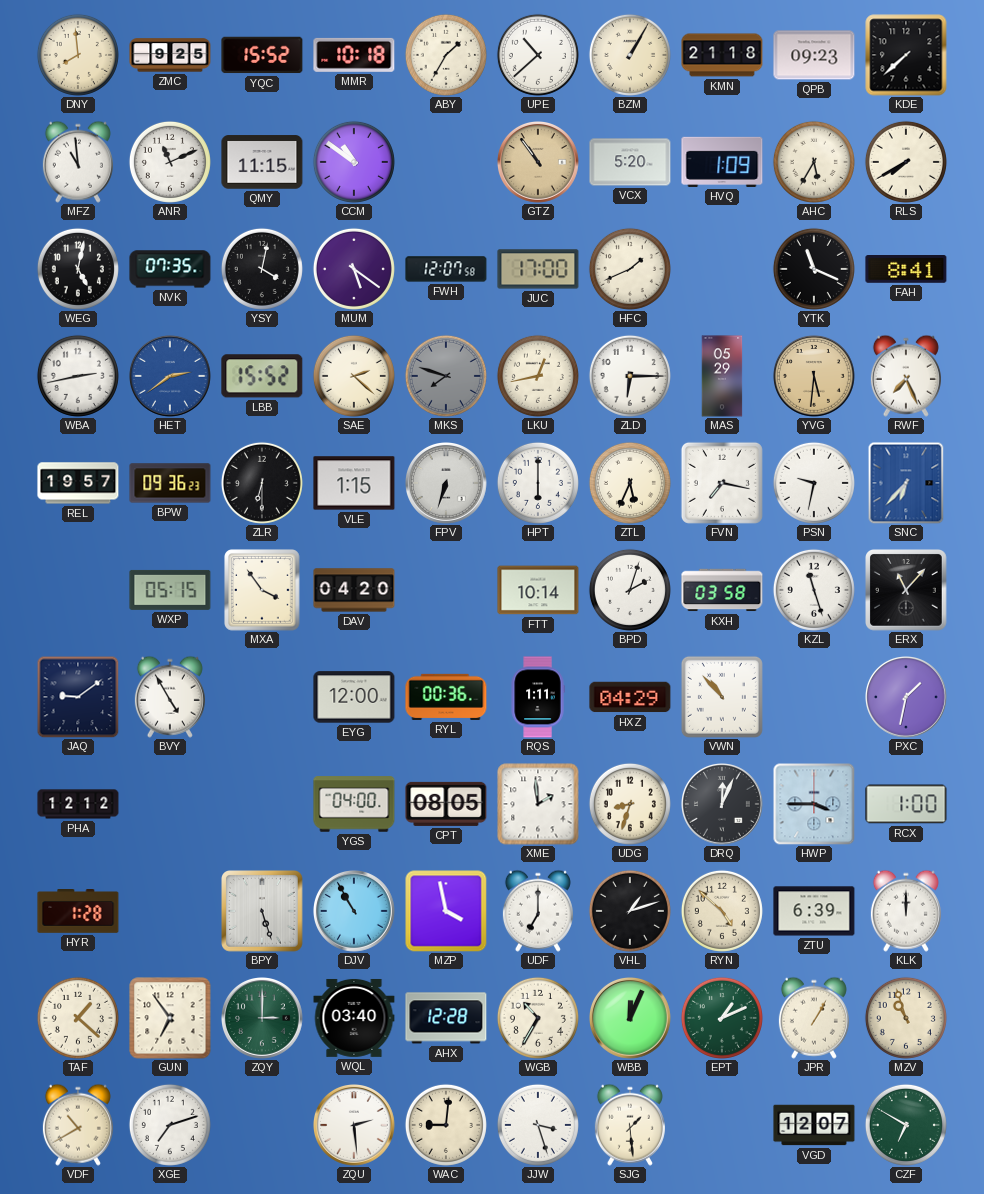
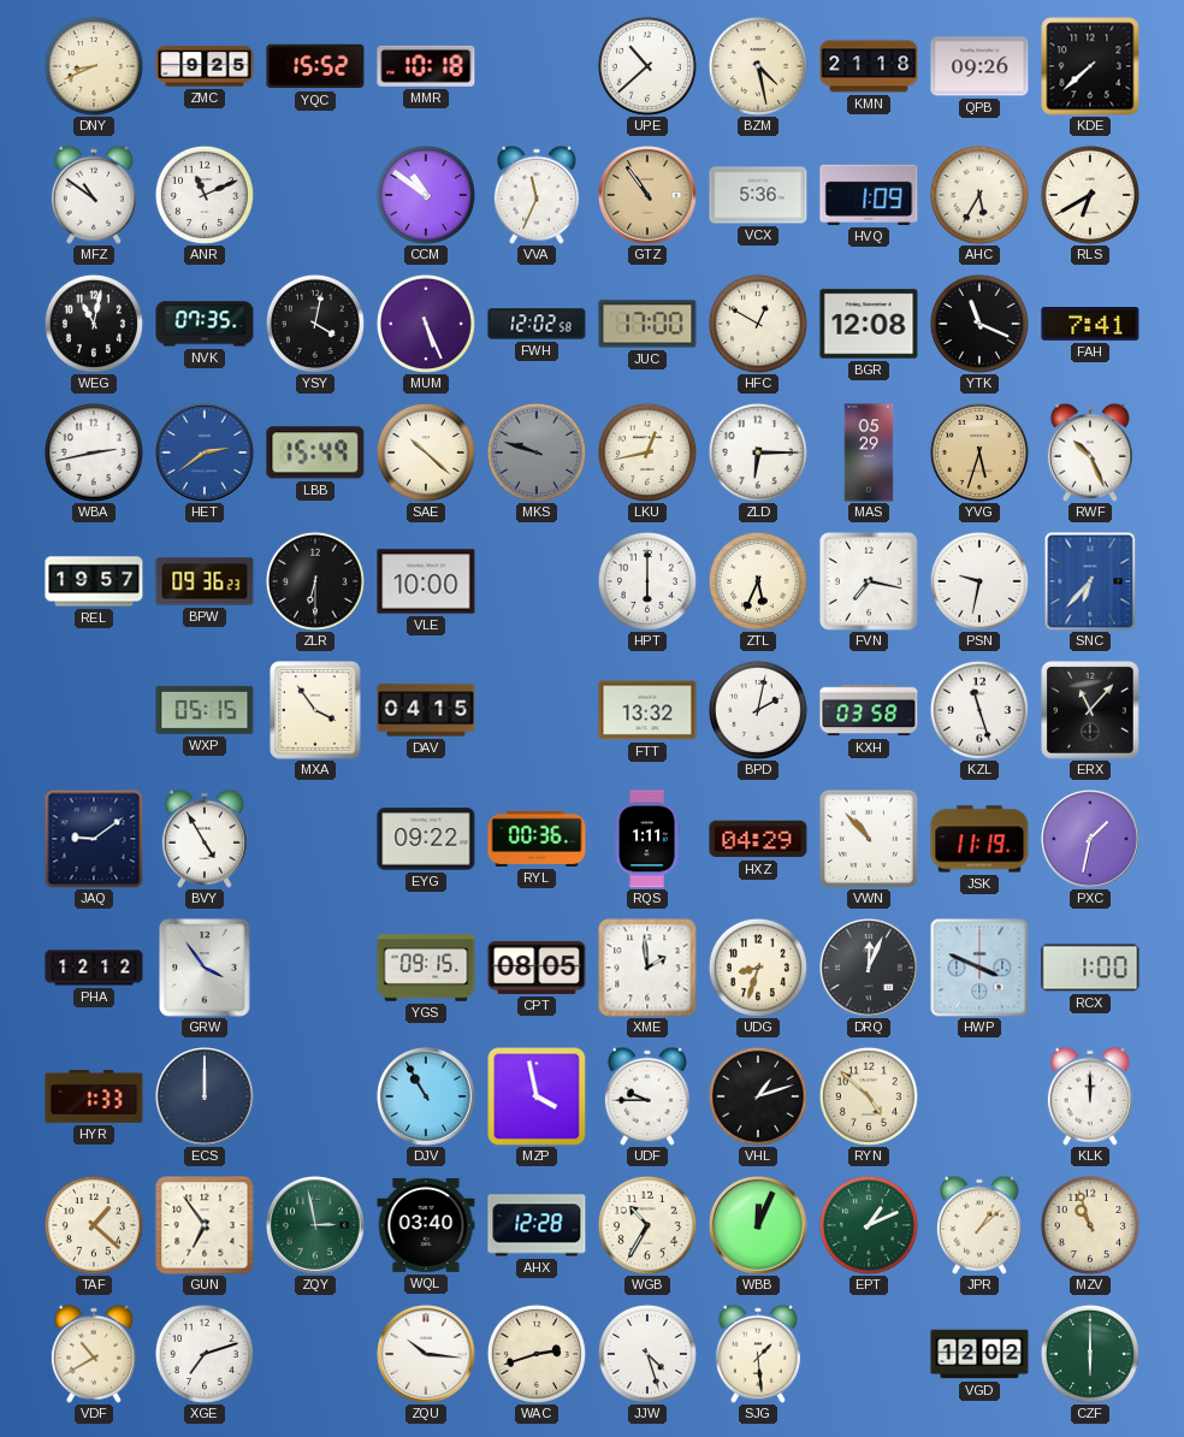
DNY: 7:59 -> 8:41
ABY: 1:35 -> none
BZM: 1:05 -> 4:28
QPB: 09:23 -> 09:26
MFZ: 10:59 -> 10:51
QMY: 11:15 -> none
VVA: none -> 11:34
VCX: 5:20 -> 5:36
RLS: 7:40 -> 6:40
WEG: 5:02 -> 11:02
MUM: 5:21 -> 5:26
FWH: 12:07 -> 12:02
HFC: 1:41 -> 12:50
BGR: none -> 12:08
FAH: 8:41 -> 7:41
LBB: 15:52 -> 15:49
SAE: 2:22 -> 10:22
MKS: 7:48 -> 9:48
YVG: 5:31 -> 5:33
RWF: 7:26 -> 10:26
VLE: 1:15 -> 10:00
FPV: 6:33 -> none
DAV: 04:20 -> 04:15
FTT: 10:14 -> 13:32
BPD: 2:03 -> 2:02
EYG: 12:00 -> 09:22
JSK: none -> 11:19
GRW: none -> 3:54
YGS: 04:00 -> 09:15
HWP: 3:45 -> 3:49
HYR: 1:28 -> 1:33
ECS: none -> 12:00
BPY: 5:27 -> none
UDF: 7:00 -> 9:45
ZTU: 6:39 -> none
ZQY: 3:00 -> 2:58
JPR: 1:05 -> 1:08
ZQU: 2:29 -> 10:16
WAC: 9:01 -> 2:42
JJW: 3:27 -> 4:27
VGD: 12:07 -> 12:02
CZF: 6:50 -> 6:00
